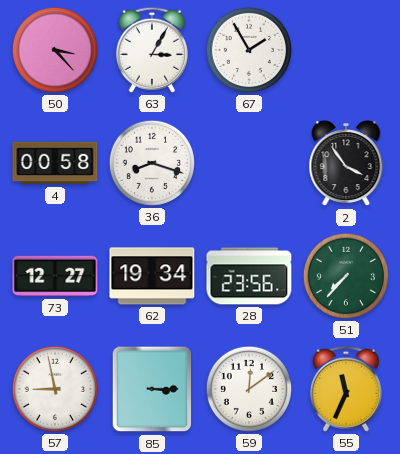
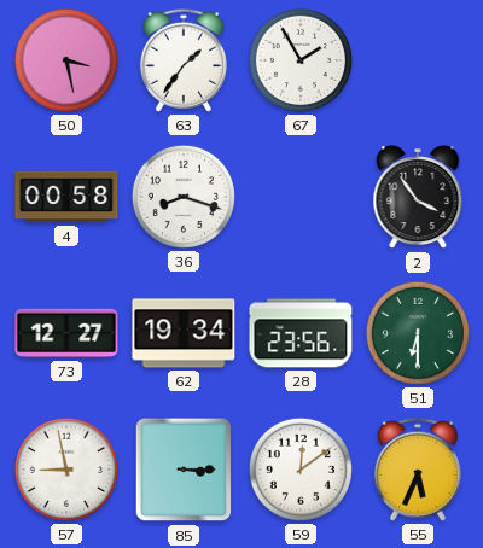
50: 3:23 -> 3:28
63: 3:05 -> 1:36
51: 7:37 -> 6:30
55: 11:34 -> 5:34
